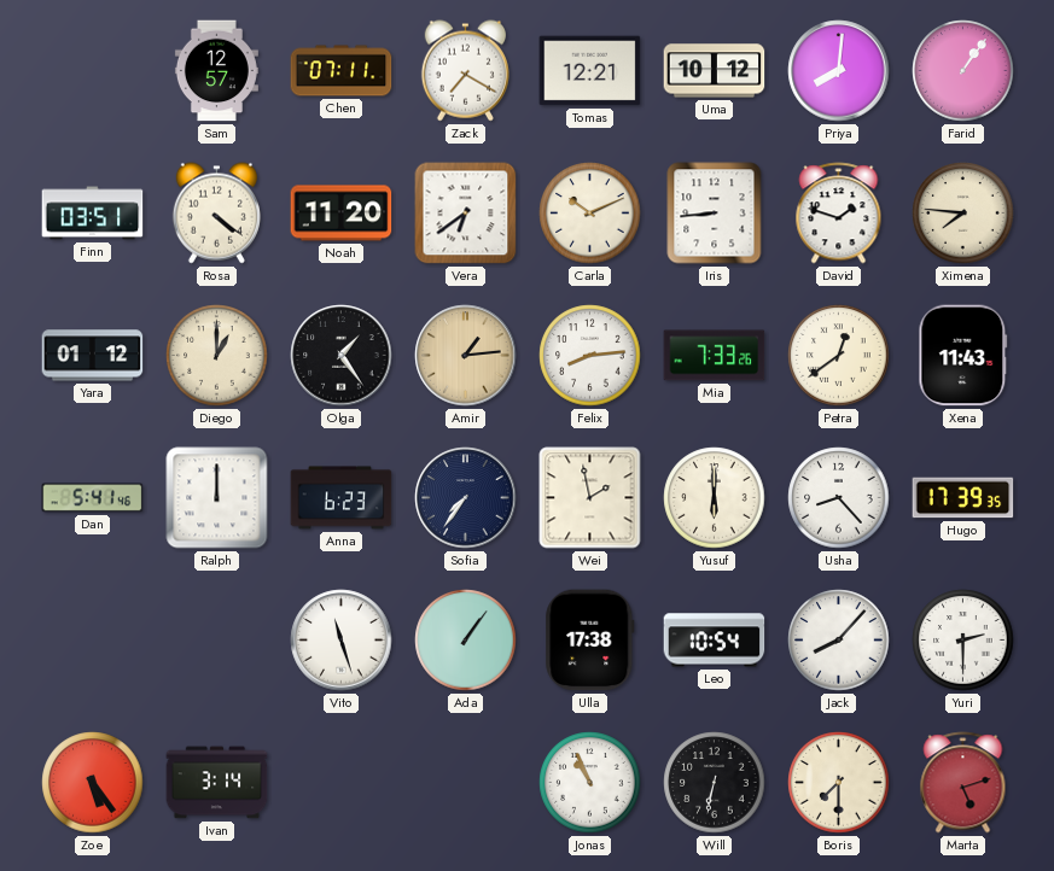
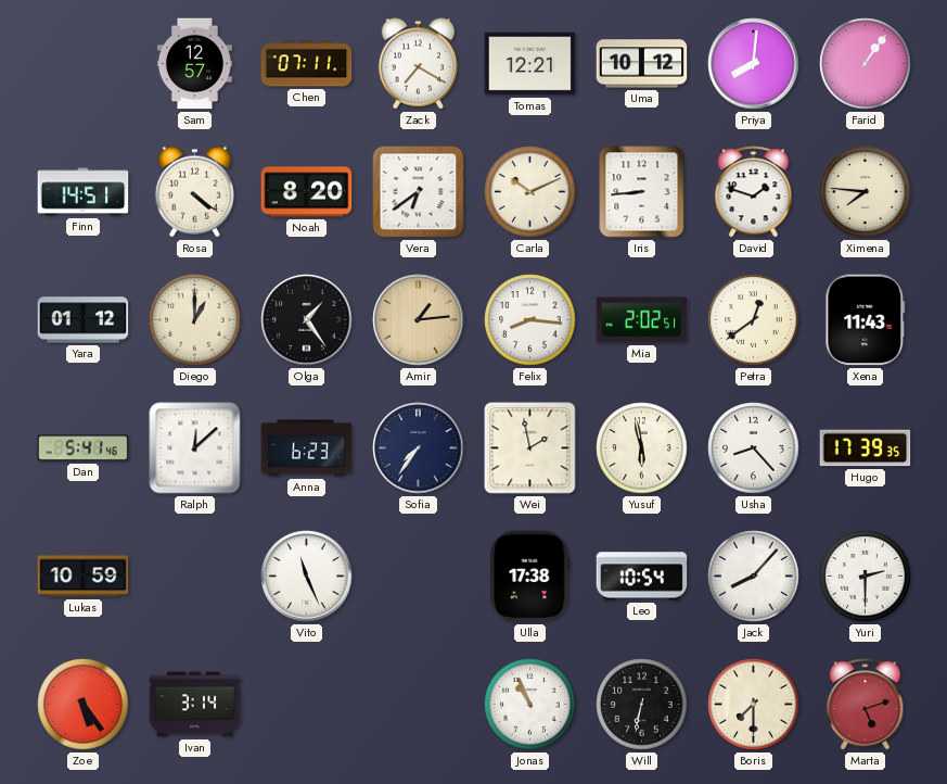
Finn: 03:51 -> 14:51
Noah: 11:20 -> 8:20
Felix: 8:14 -> 8:16
Mia: 7:33 -> 2:02
Ralph: 12:00 -> 12:08
Yusuf: 6:00 -> 5:58
Lukas: none -> 10:59
Vito: 11:27 -> 11:26
Ada: 1:06 -> none
